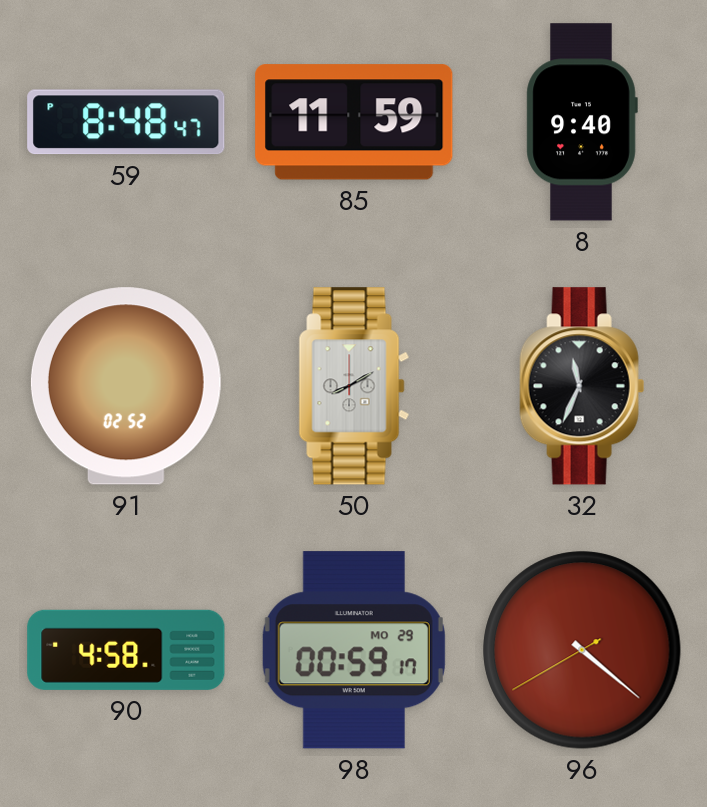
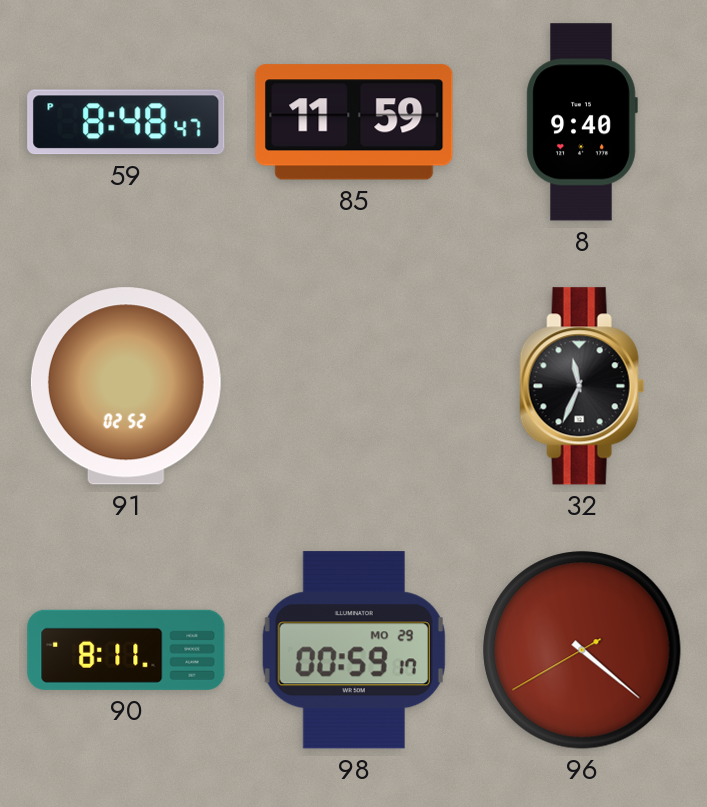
50: 8:10 -> none
90: 4:58 -> 8:11
